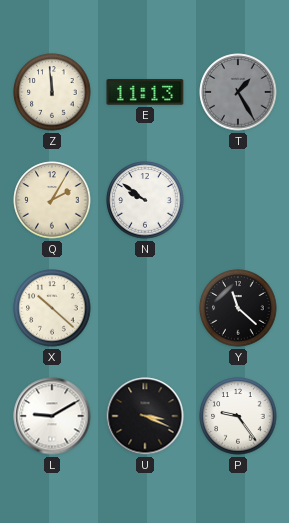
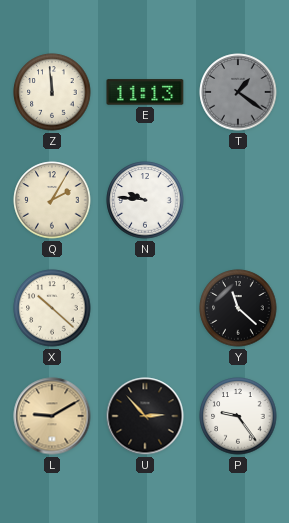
T: 1:25 -> 1:21
N: 9:51 -> 9:46
L dial: white -> champagne
U: 3:19 -> 2:53
